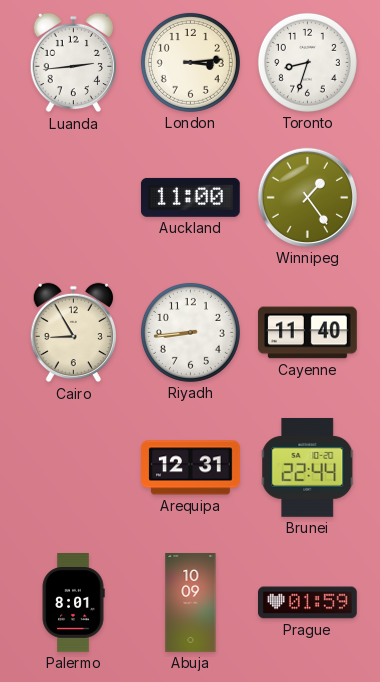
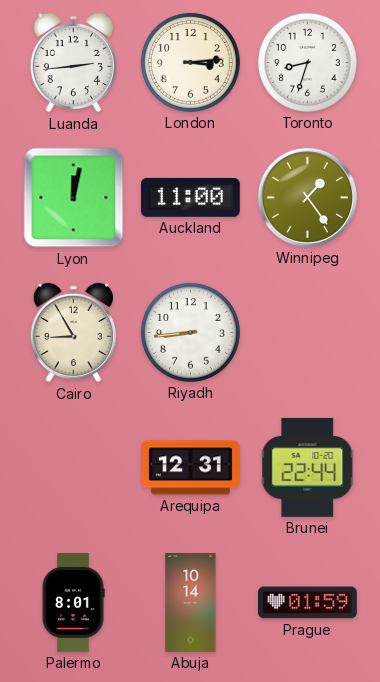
Lyon: none -> 12:02
Cayenne: 11:40 -> none
Abuja: 10:09 -> 10:14
